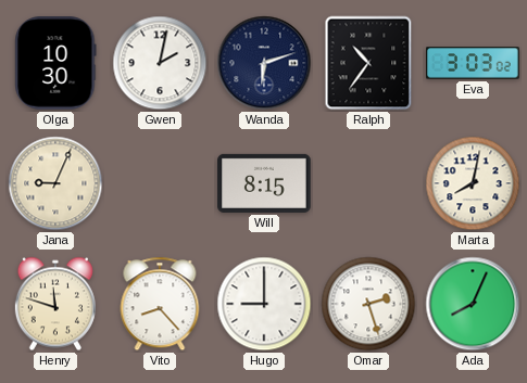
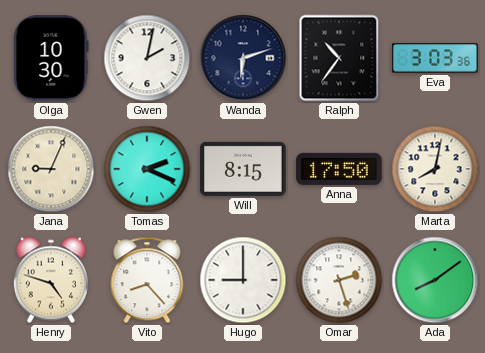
Eva: 3:03:02 -> 3:03:36
Tomas: none -> 2:19
Anna: none -> 17:50
Henry: 11:48 -> 4:48
Ada: 8:04 -> 8:09
